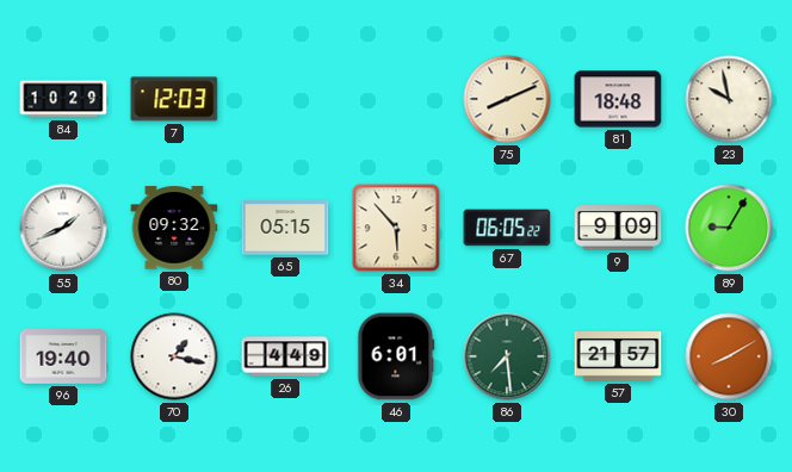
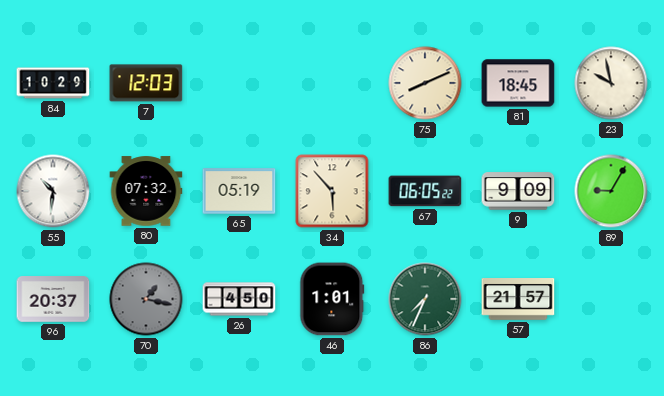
81: 18:48 -> 18:45
55: 1:41 -> 10:31
80: 09:32 -> 07:32
65: 05:15 -> 05:19
96: 19:40 -> 20:37
70 dial: white -> grey
26: 4:49 -> 4:50
46: 6:01 -> 1:01
86: 7:29 -> 7:34
30: 8:10 -> none
